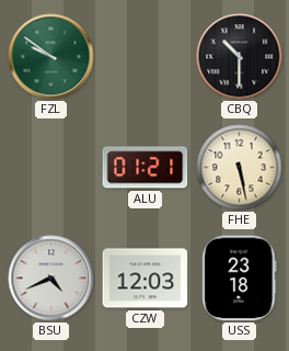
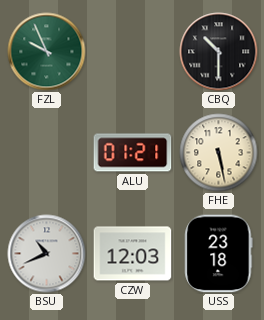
FZL: 9:51 -> 9:56
BSU: 4:41 -> 10:41
